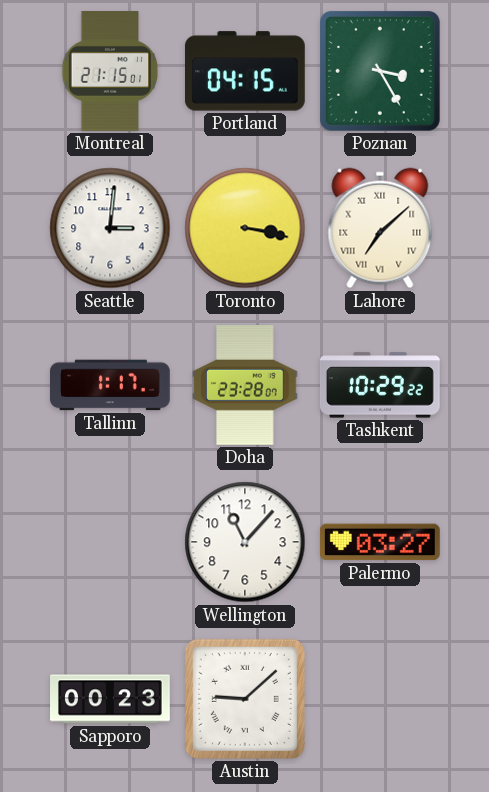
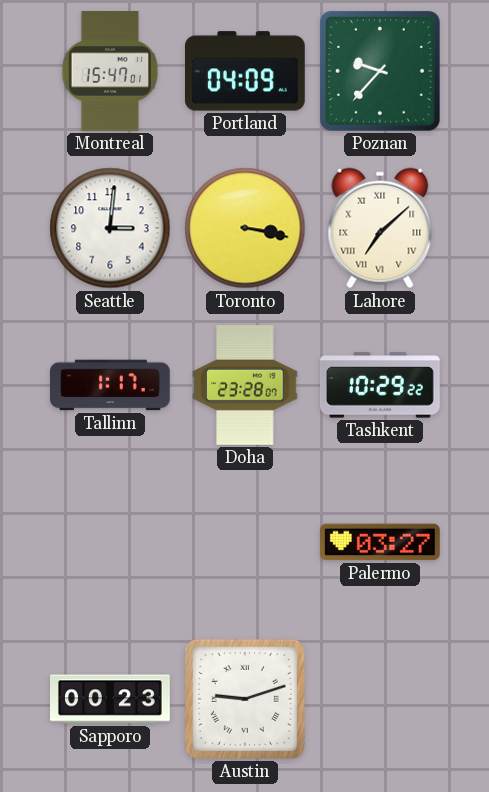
Montreal: 21:15 -> 15:47
Portland: 04:15 -> 04:09
Poznan: 3:25 -> 9:37
Wellington: 11:07 -> none
Austin: 9:08 -> 9:12
